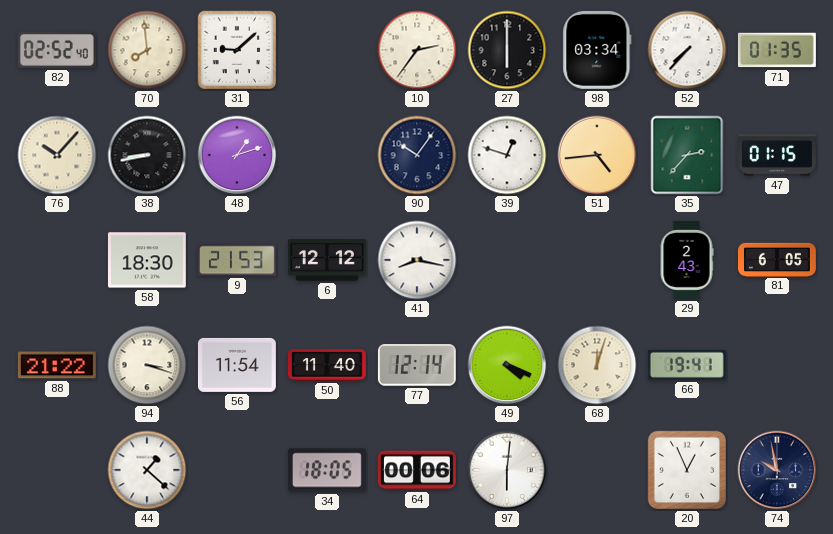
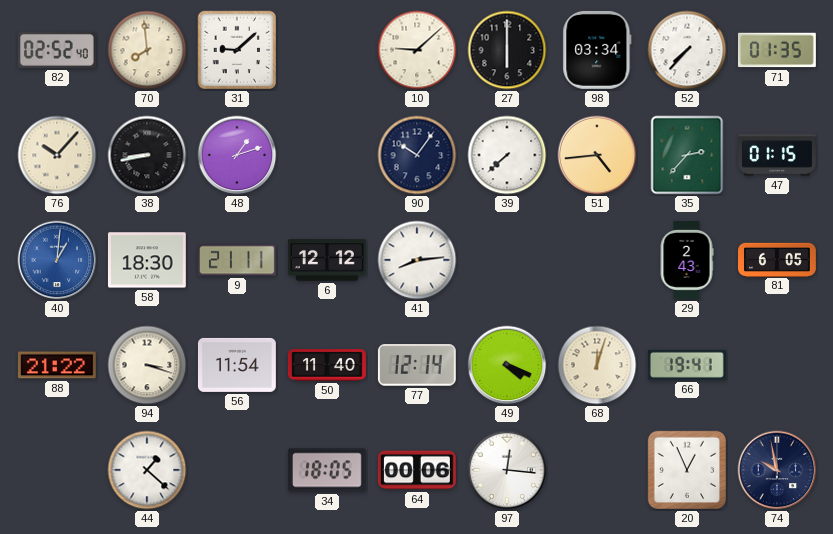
10: 2:36 -> 9:08
39: 12:48 -> 7:38
40: none -> 1:01
9: 21:53 -> 21:11
41: 8:17 -> 8:14
97: 6:01 -> 12:16
